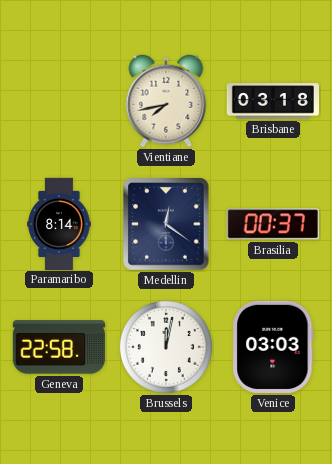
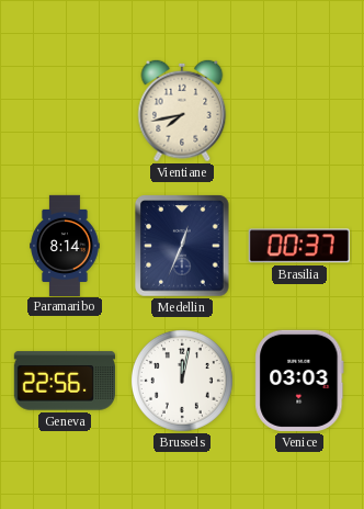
Brisbane: 03:18 -> none
Medellin: 12:21 -> 12:34
Geneva: 22:58 -> 22:56
